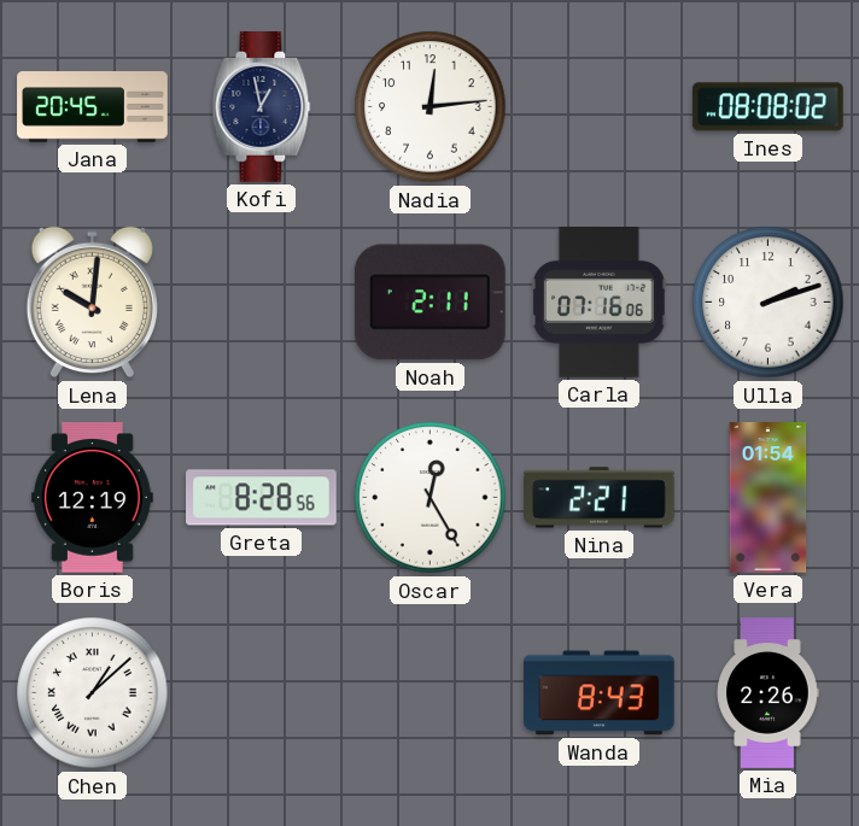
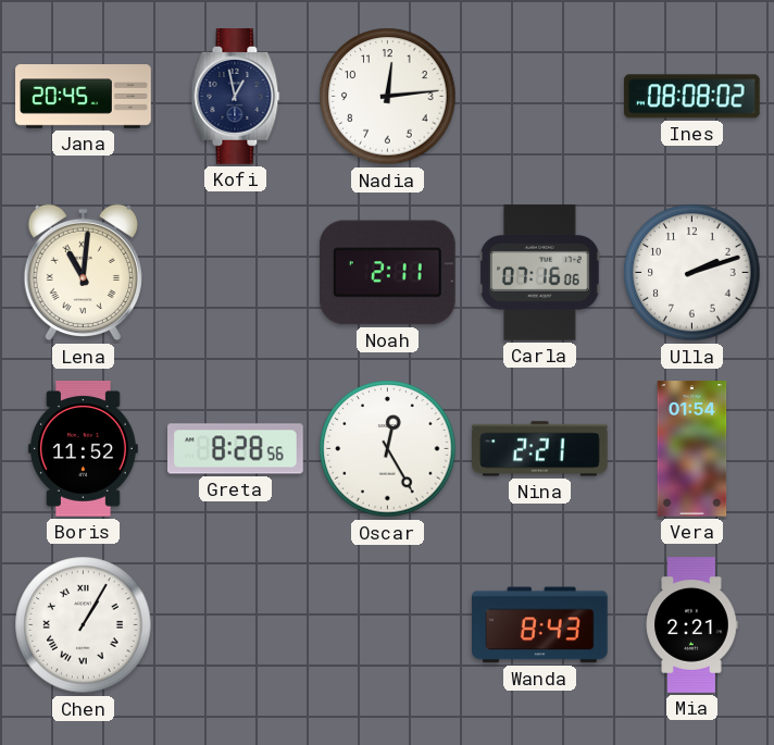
Lena: 10:01 -> 11:01
Boris: 12:19 -> 11:52
Chen: 1:08 -> 1:05
Mia: 2:26 -> 2:21
